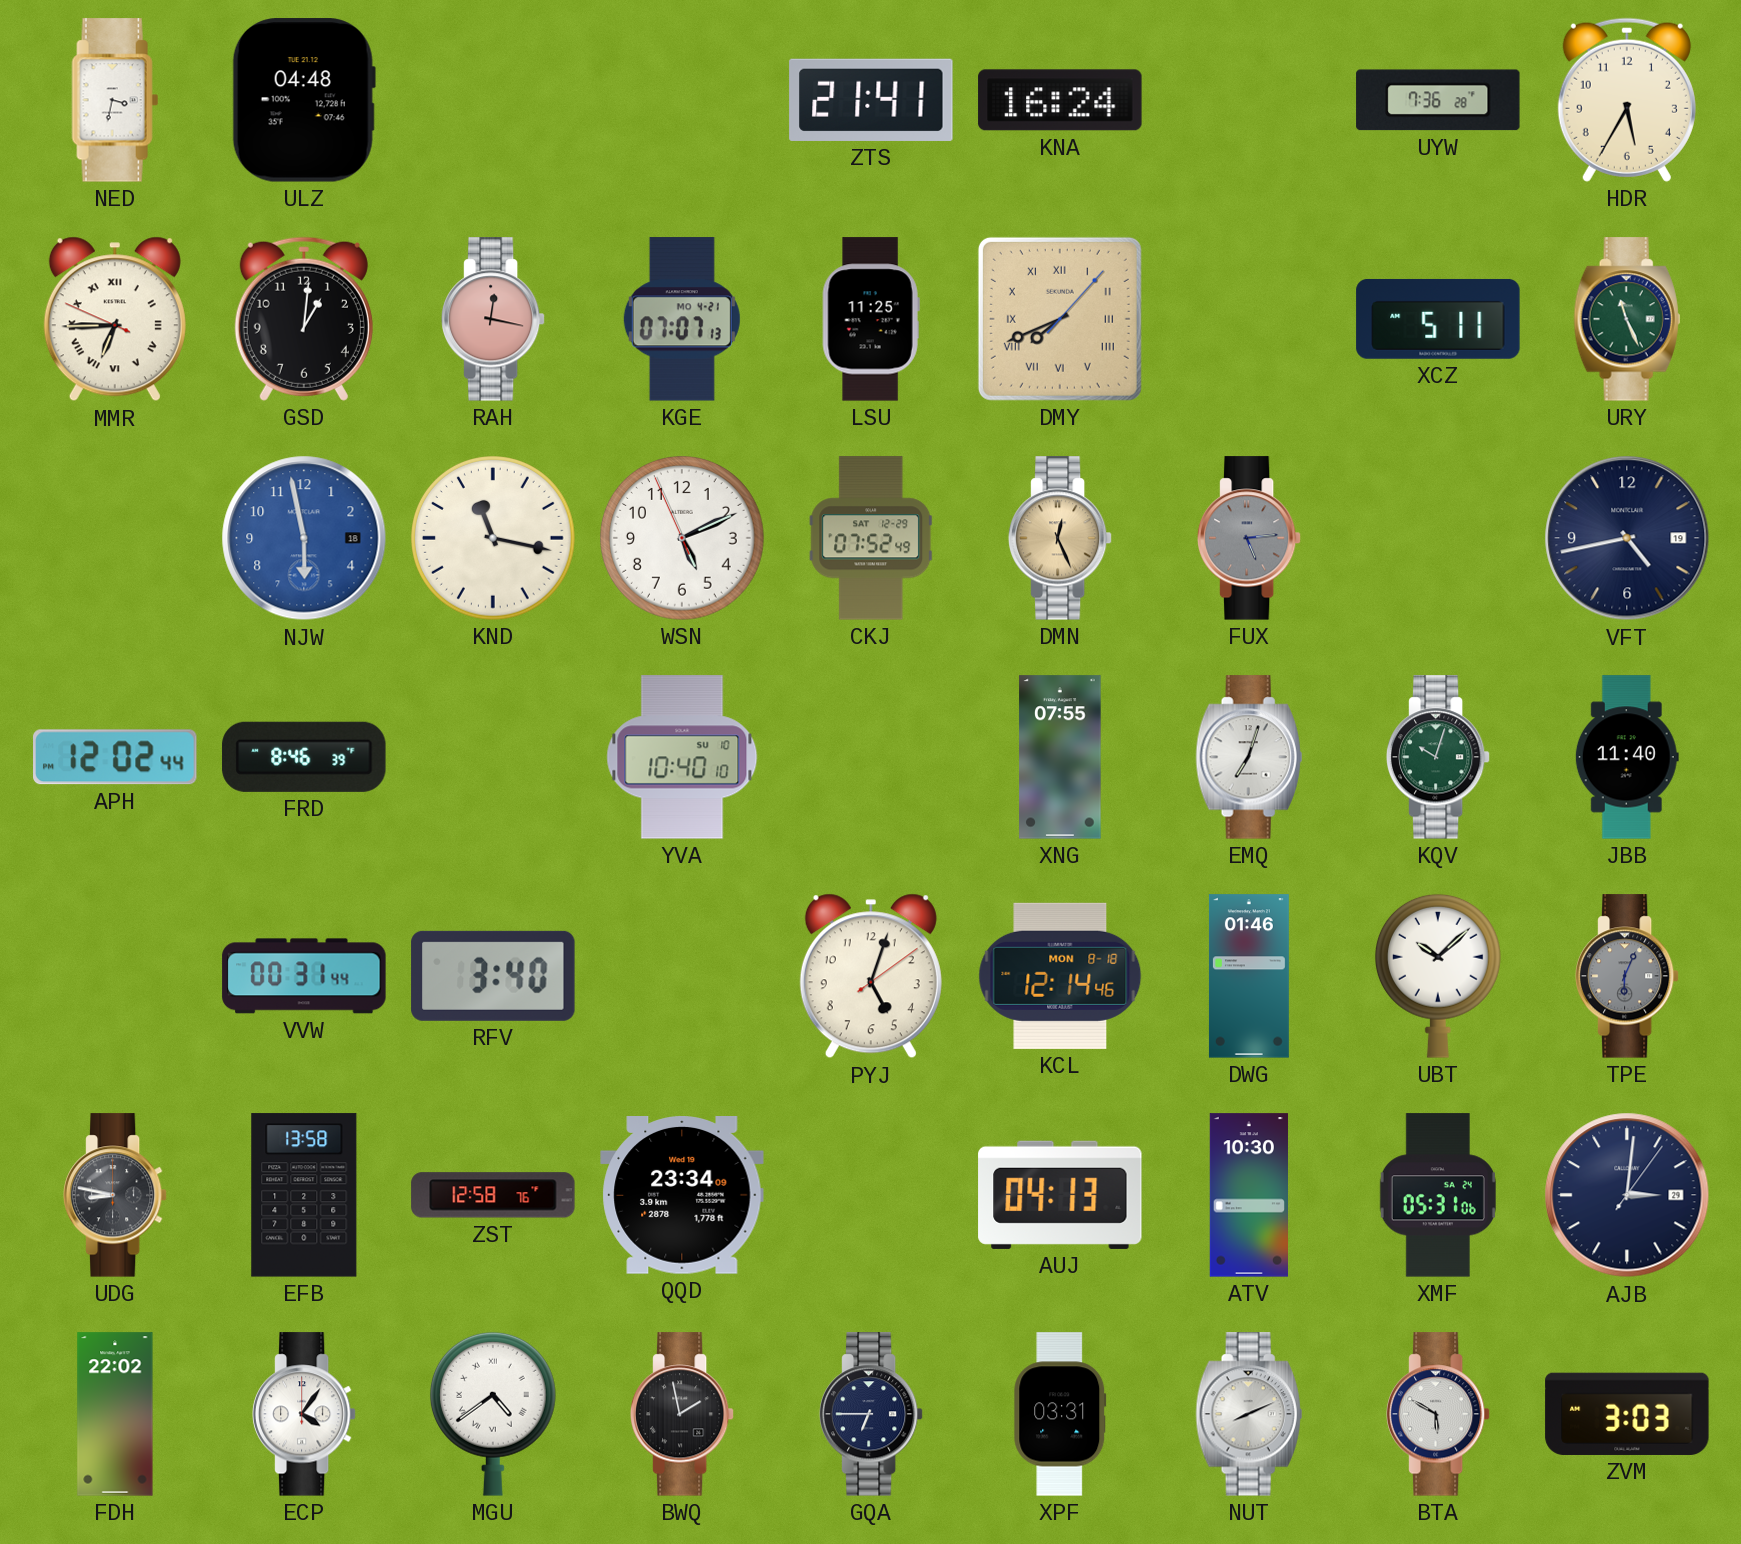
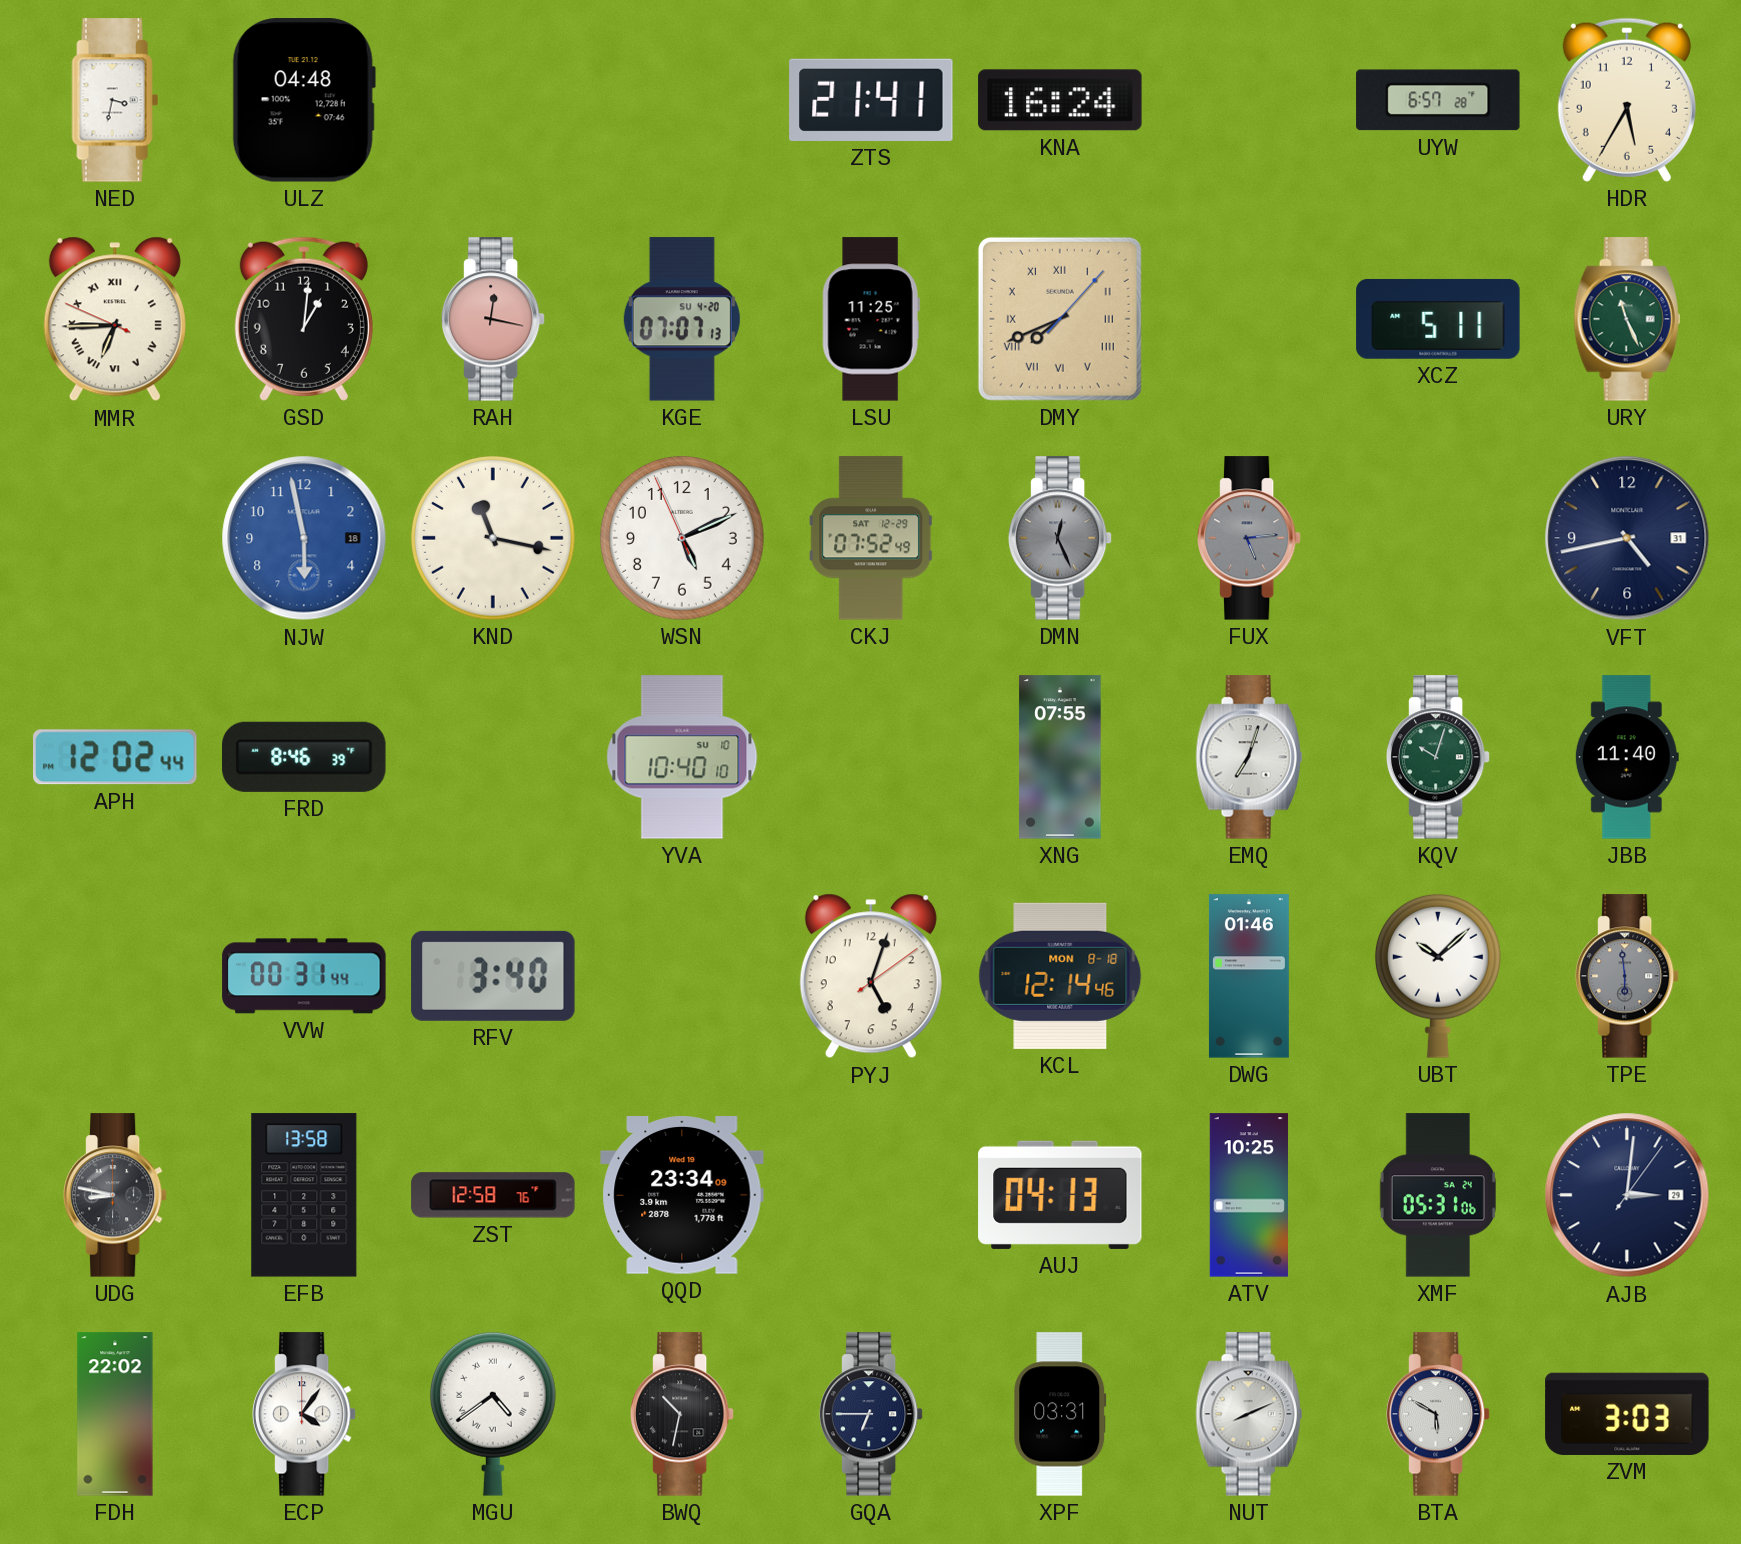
UYW: 7:36 -> 6:57
KGE date: MO 4-21 -> SU 4-20
DMN dial: champagne -> grey
VFT date: 19 -> 31
TPE: 6:04 -> 5:59
ATV: 10:30 -> 10:25
BWQ: 1:58 -> 10:32
